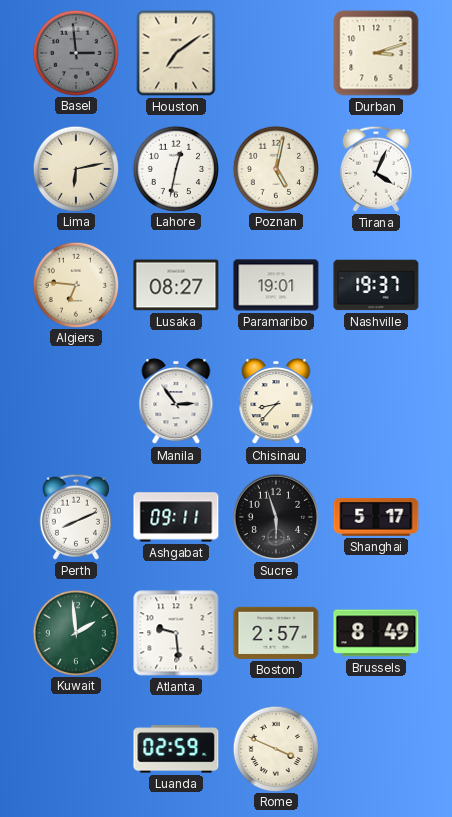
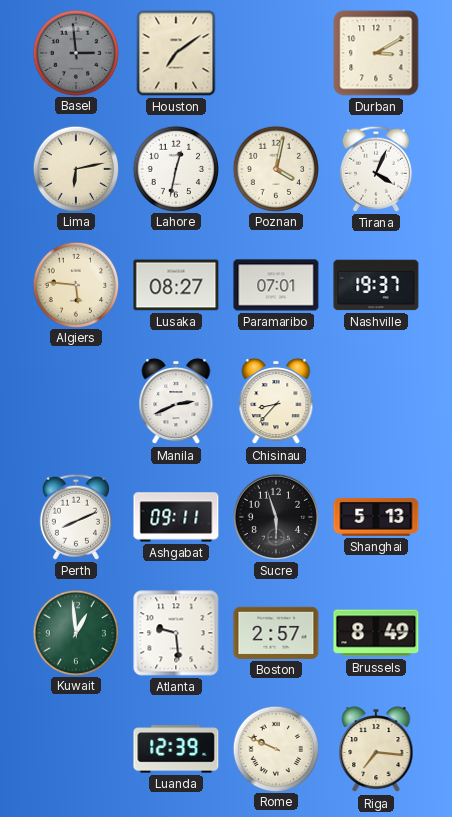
Durban: 3:12 -> 3:10
Poznan: 5:02 -> 4:02
Algiers: 6:46 -> 5:46
Paramaribo: 19:01 -> 07:01
Manila: 2:54 -> 2:41
Shanghai: 5:17 -> 5:13
Kuwait: 1:59 -> 12:59
Luanda: 02:59 -> 12:39
Rome: 3:49 -> 9:49
Riga: none -> 7:16
